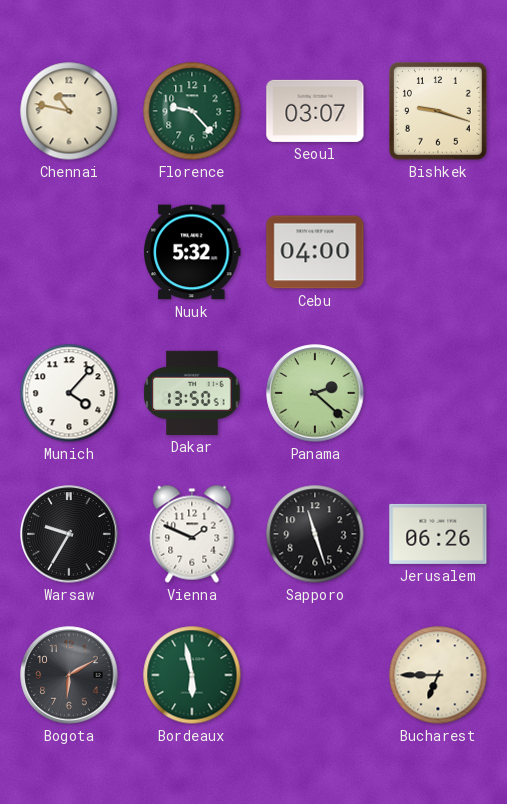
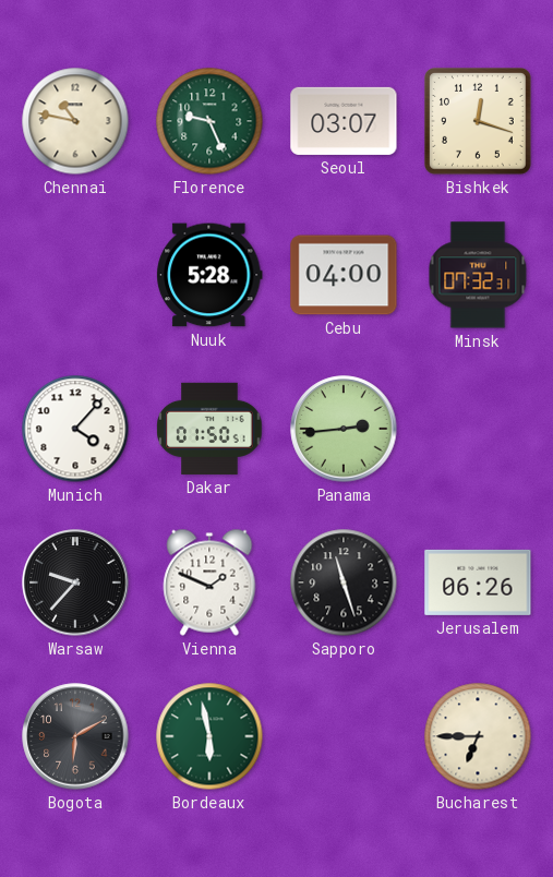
Florence: 9:23 -> 9:26
Bishkek: 9:18 -> 12:18
Nuuk: 5:32 -> 5:28
Minsk: none -> 07:32
Dakar: 13:50 -> 01:50
Panama: 2:22 -> 2:44
Warsaw: 9:35 -> 9:37
